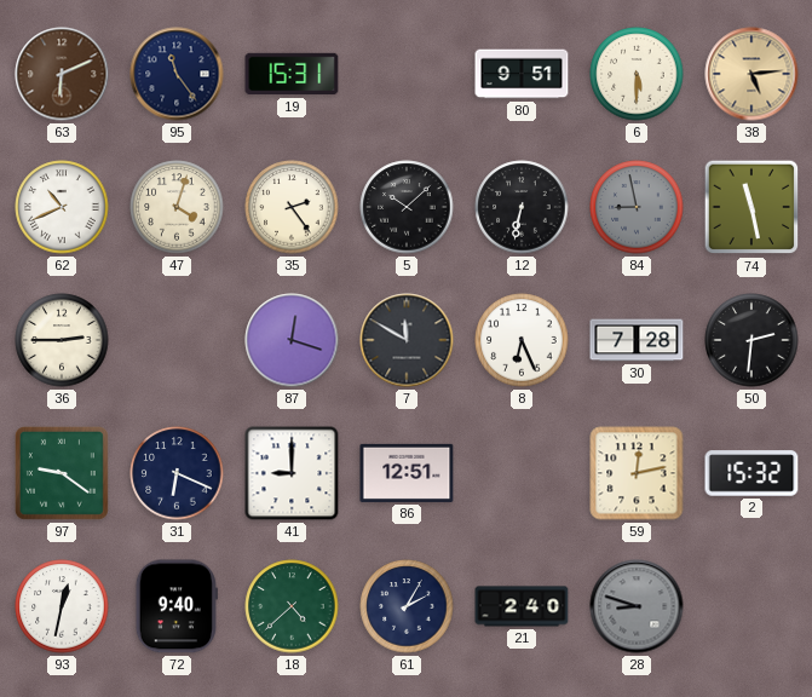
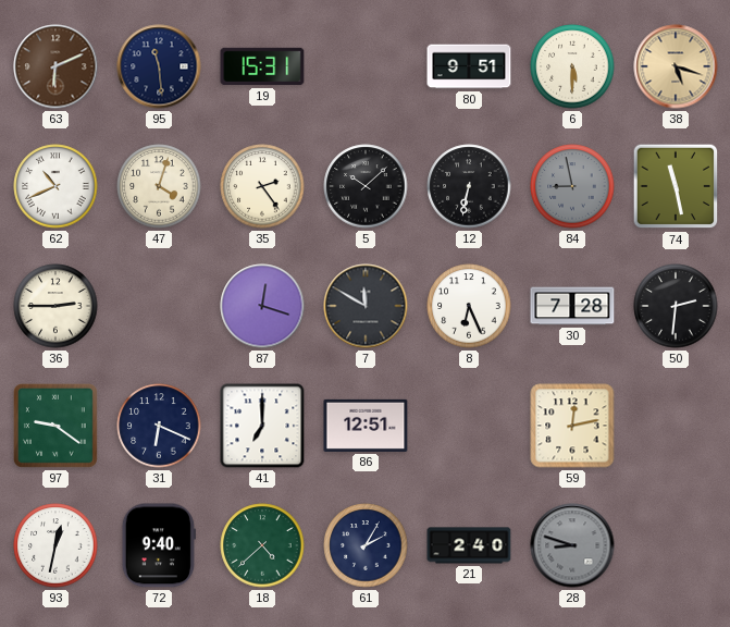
95: 11:24 -> 11:29
38: 5:14 -> 5:18
41: 9:00 -> 7:00
2: 15:32 -> none
